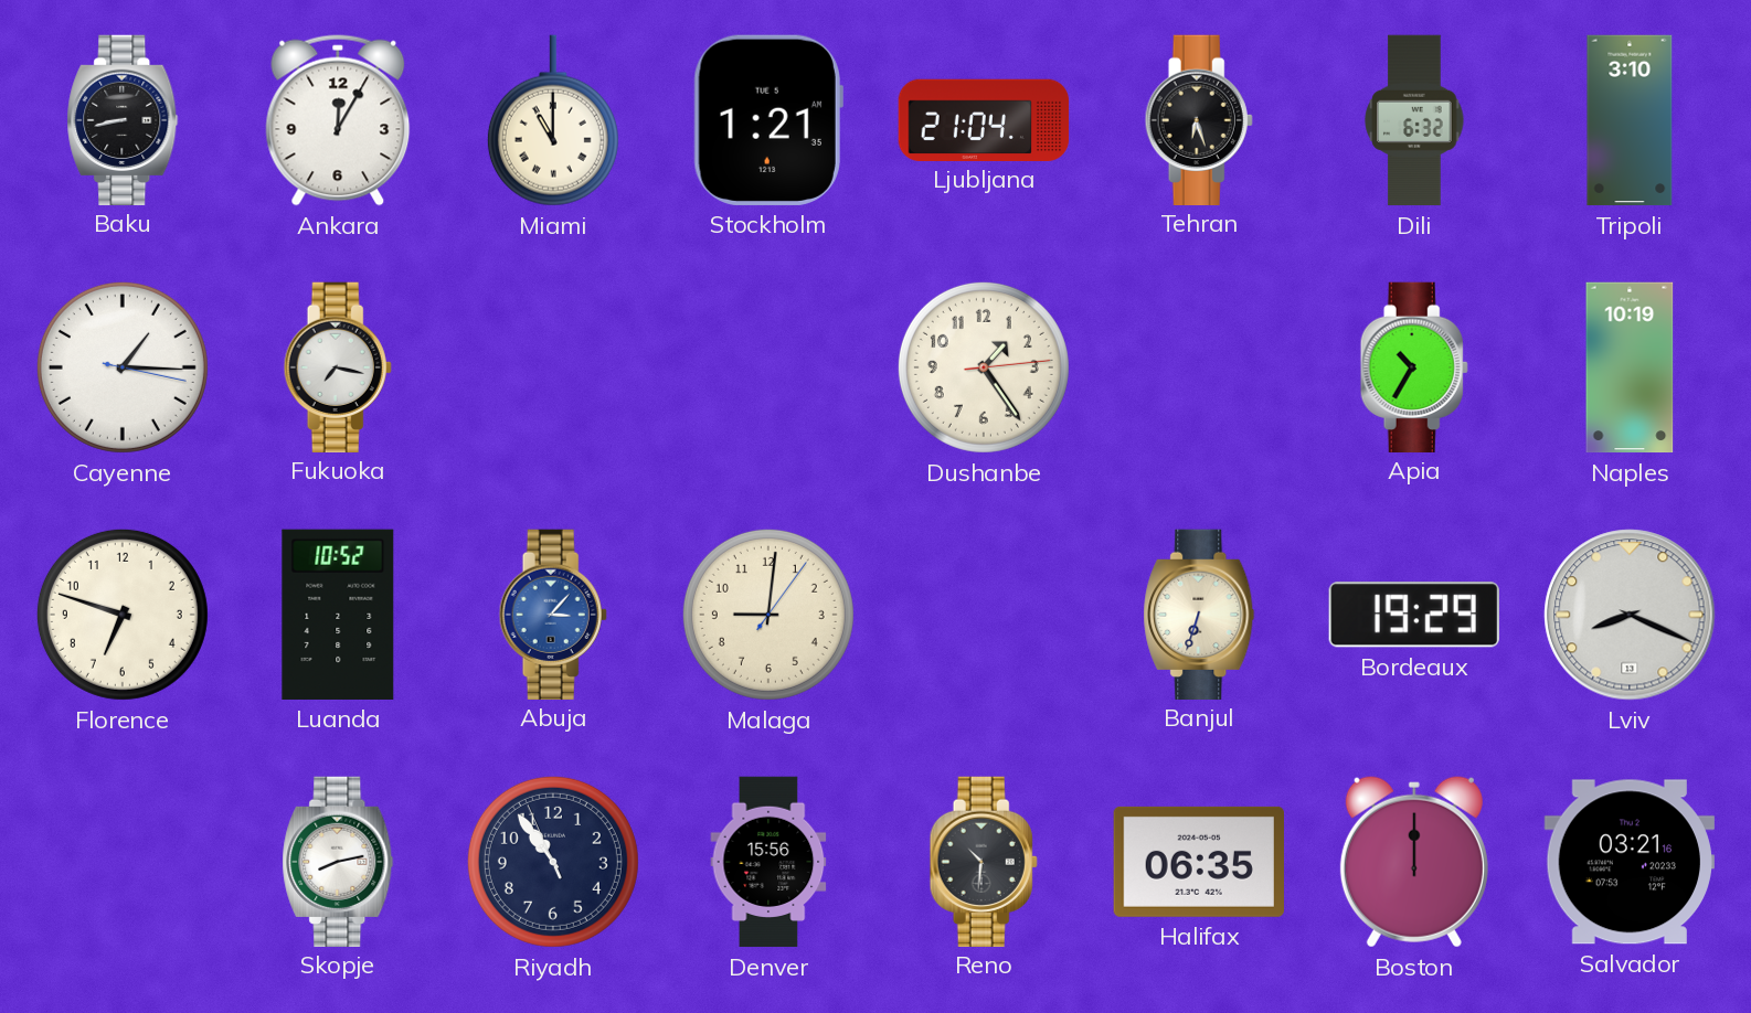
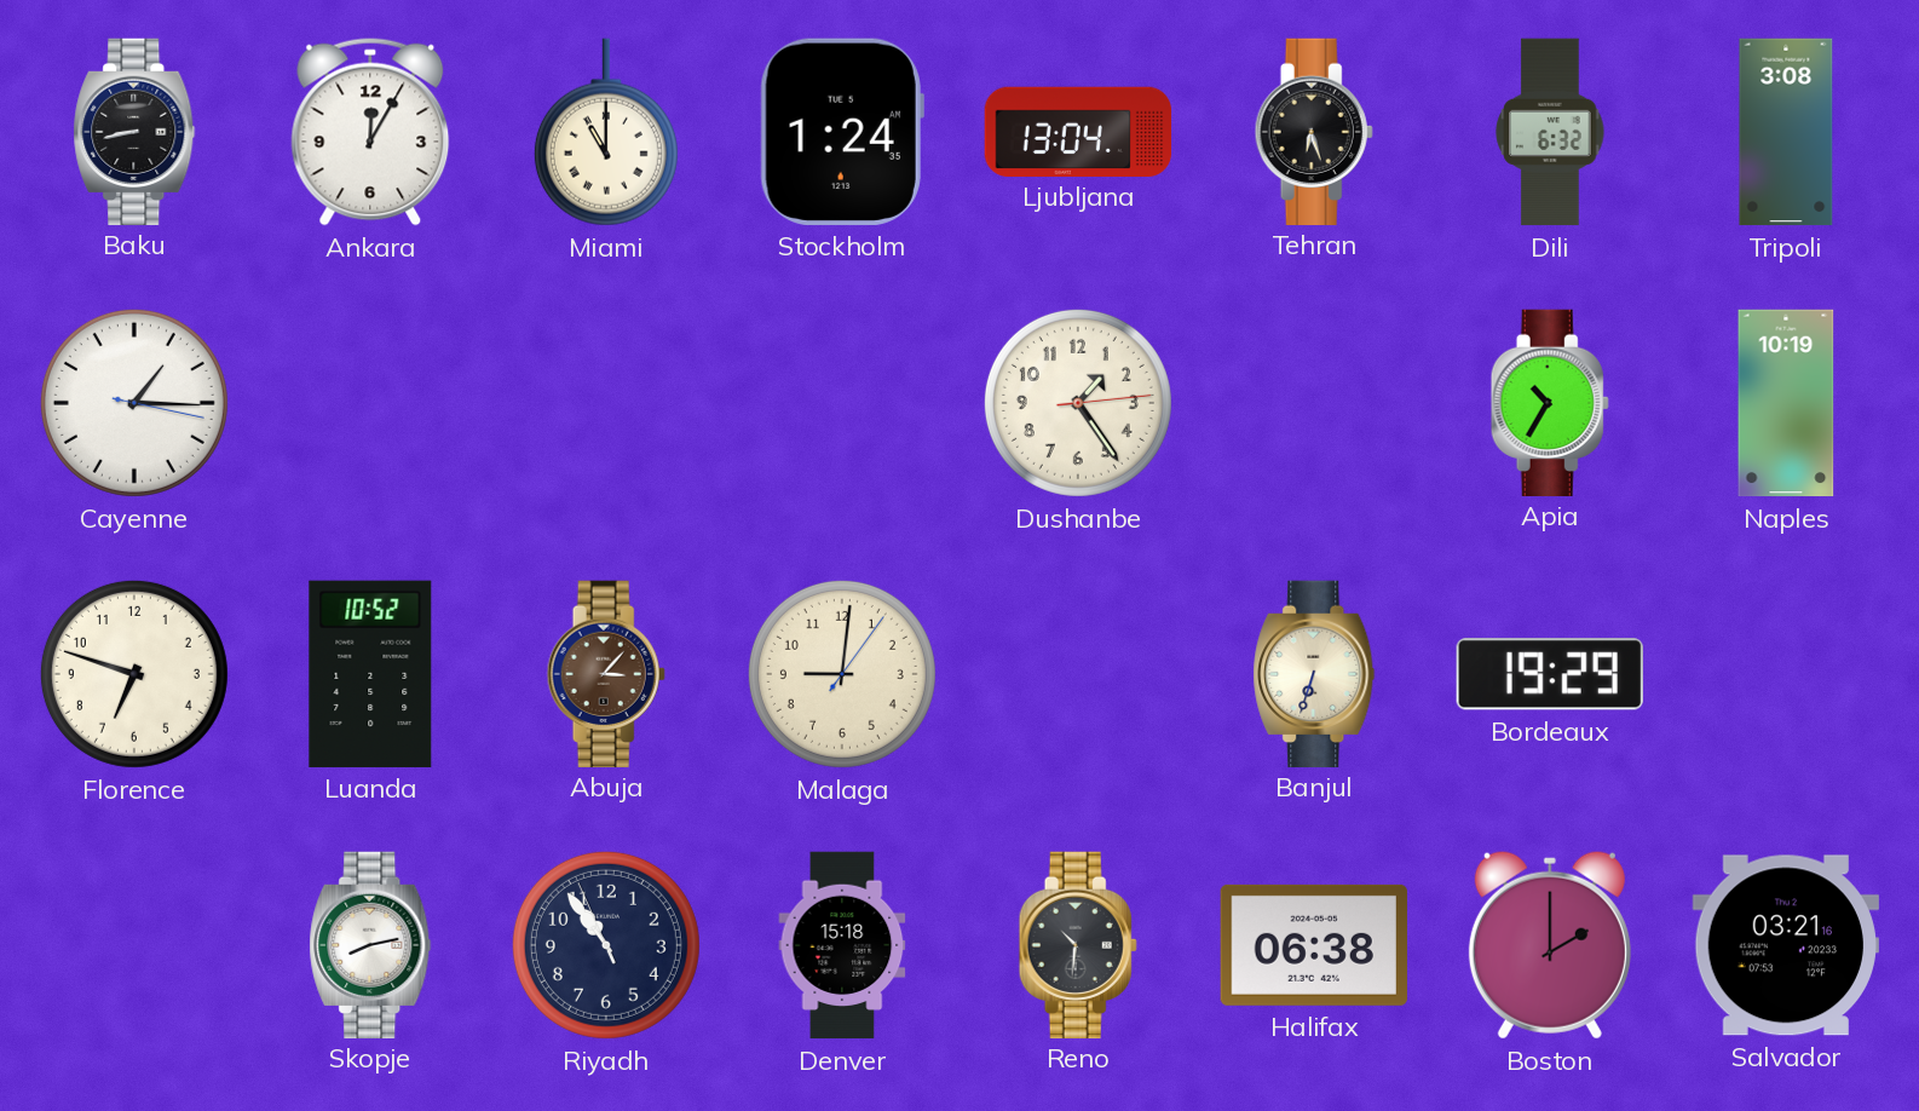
Stockholm: 1:21 -> 1:24
Ljubljana: 21:04 -> 13:04
Tripoli: 3:10 -> 3:08
Fukuoka: 7:17 -> none
Abuja dial: blue -> brown
Lviv: 8:19 -> none
Denver: 15:56 -> 15:18
Halifax: 06:35 -> 06:38
Boston: 12:00 -> 2:00
